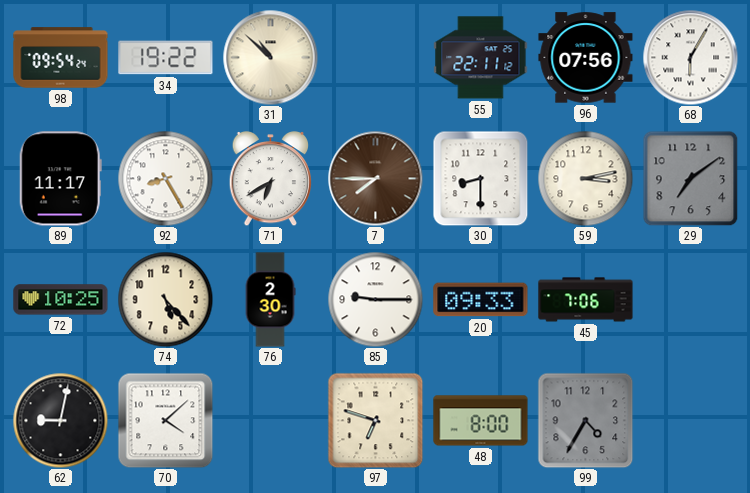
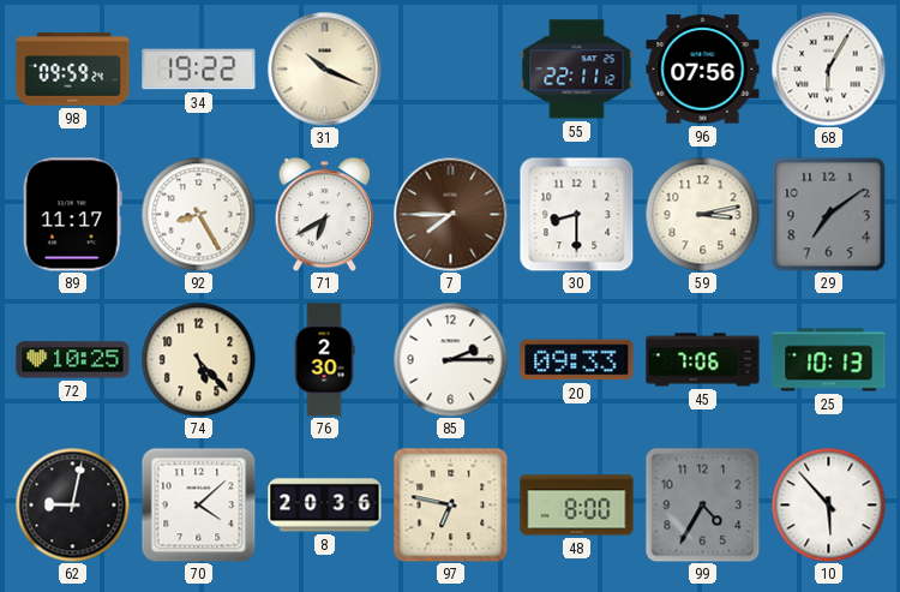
98: 09:54 -> 09:59
31: 10:52 -> 10:19
85: 9:15 -> 2:15
25: none -> 10:13
8: none -> 20:36
97: 6:48 -> 6:47
10: none -> 5:53
